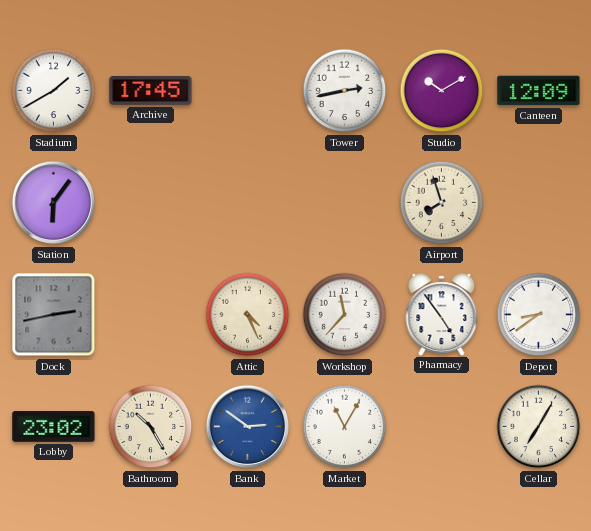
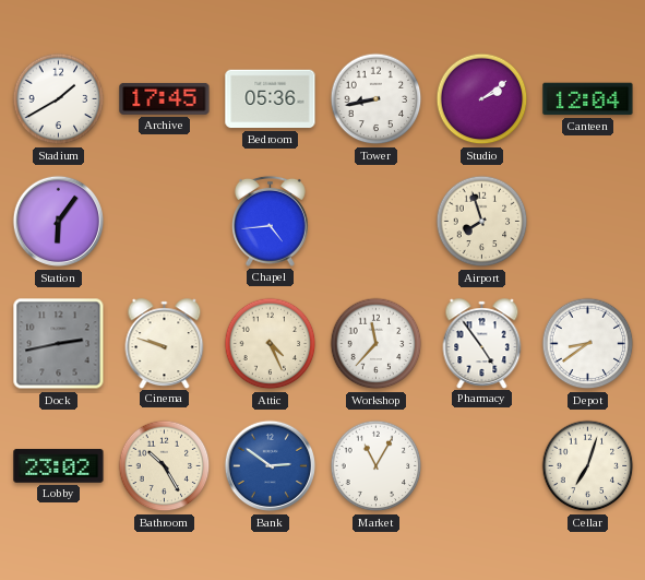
Bedroom: none -> 05:36
Tower: 2:43 -> 8:43
Studio: 10:10 -> 2:09
Canteen: 12:09 -> 12:04
Chapel: none -> 4:44
Cinema: none -> 9:48
Cellar: 7:05 -> 7:03
